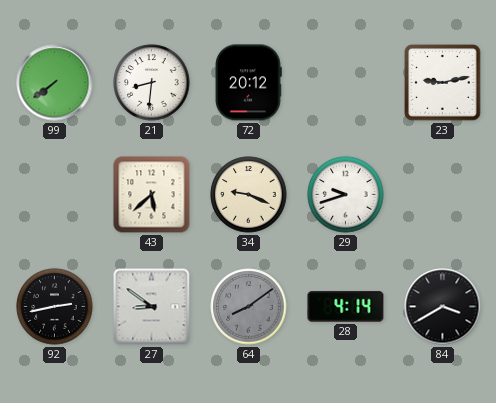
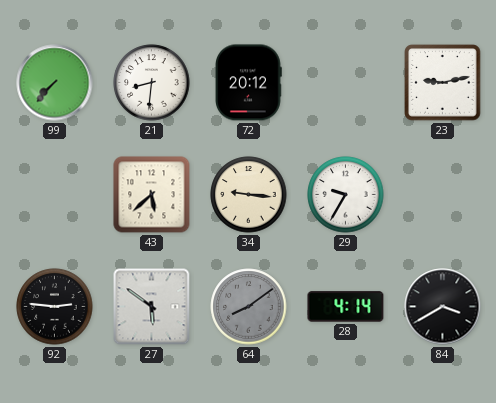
99: 7:39 -> 7:37
34: 9:19 -> 9:16
29: 9:42 -> 9:35
92: 2:43 -> 2:46
27: 8:51 -> 5:51
